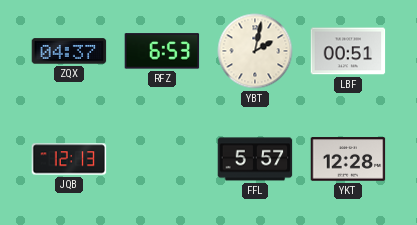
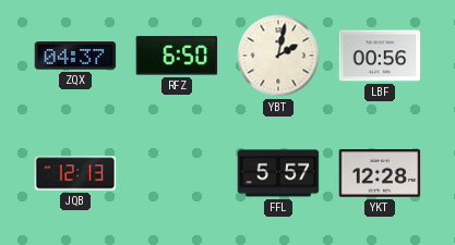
RFZ: 6:53 -> 6:50
LBF: 00:51 -> 00:56
